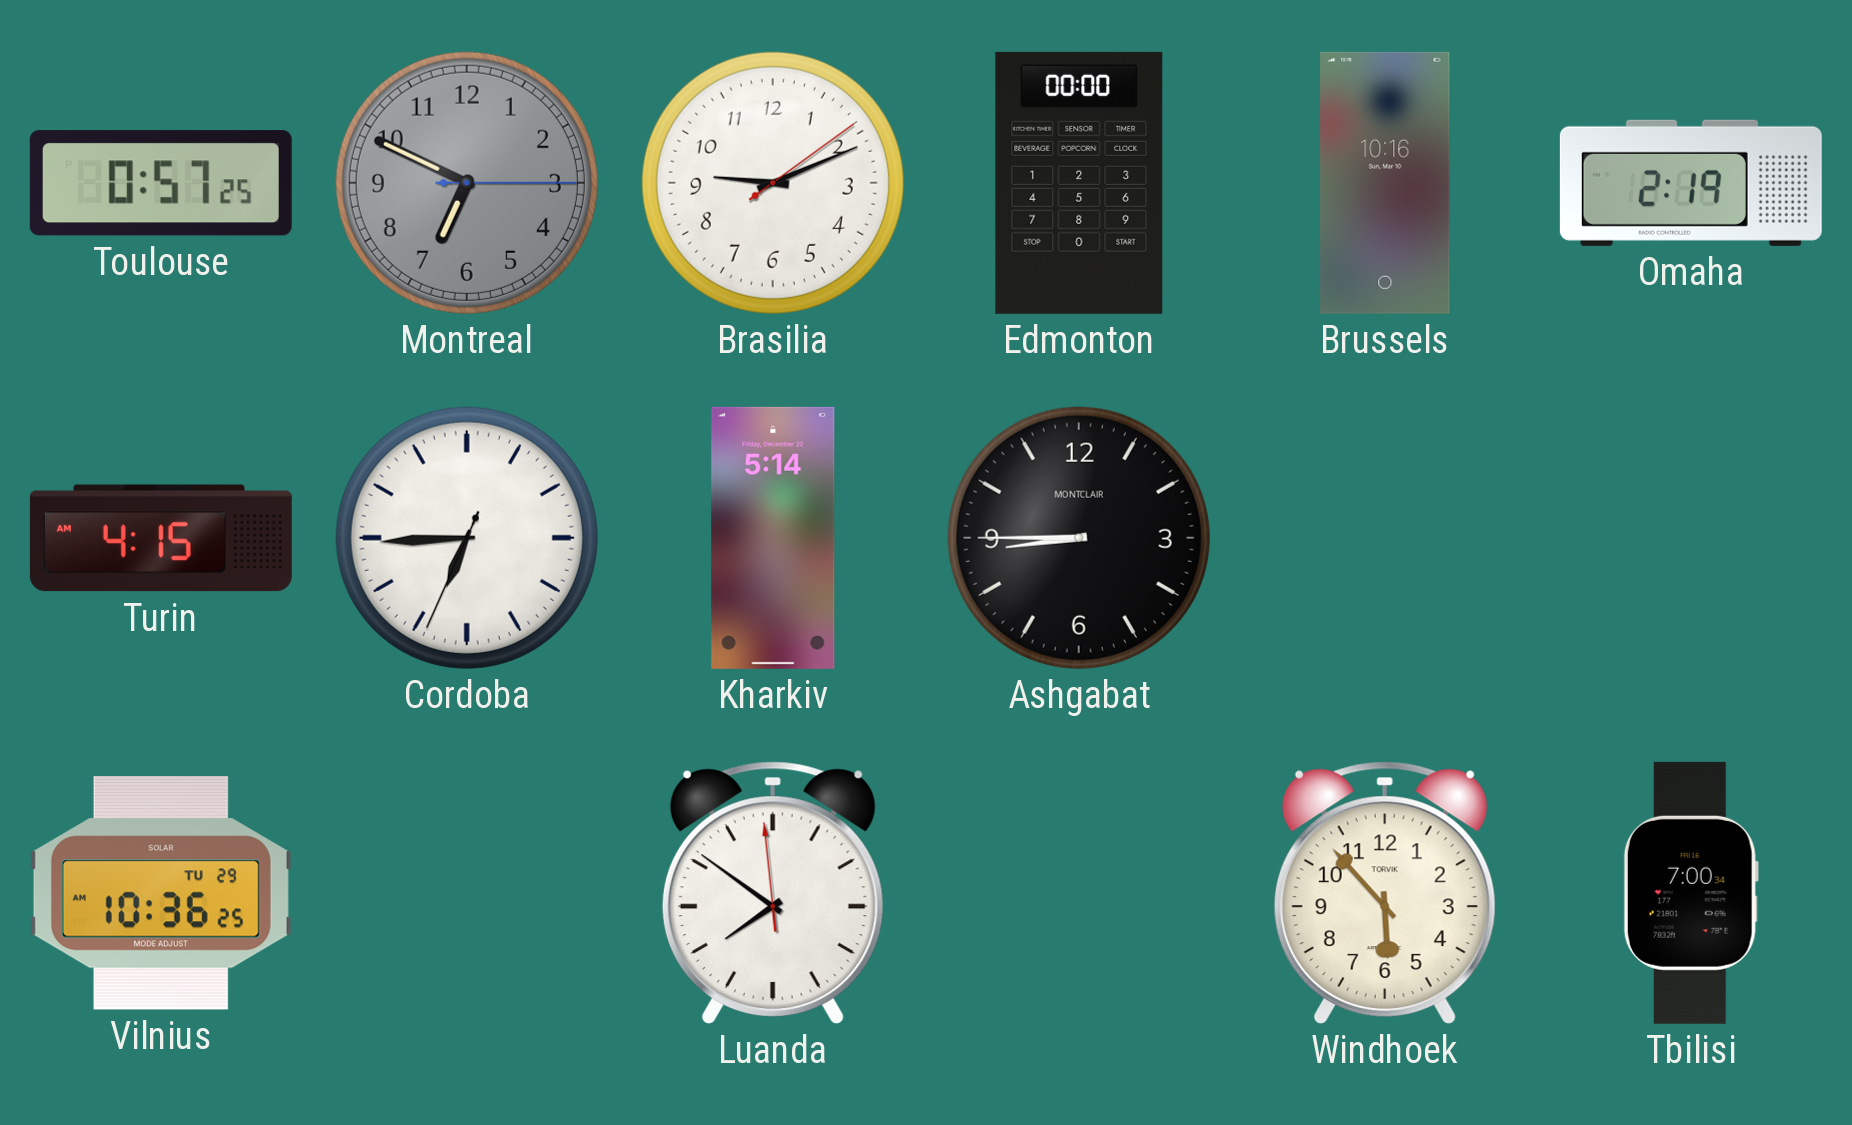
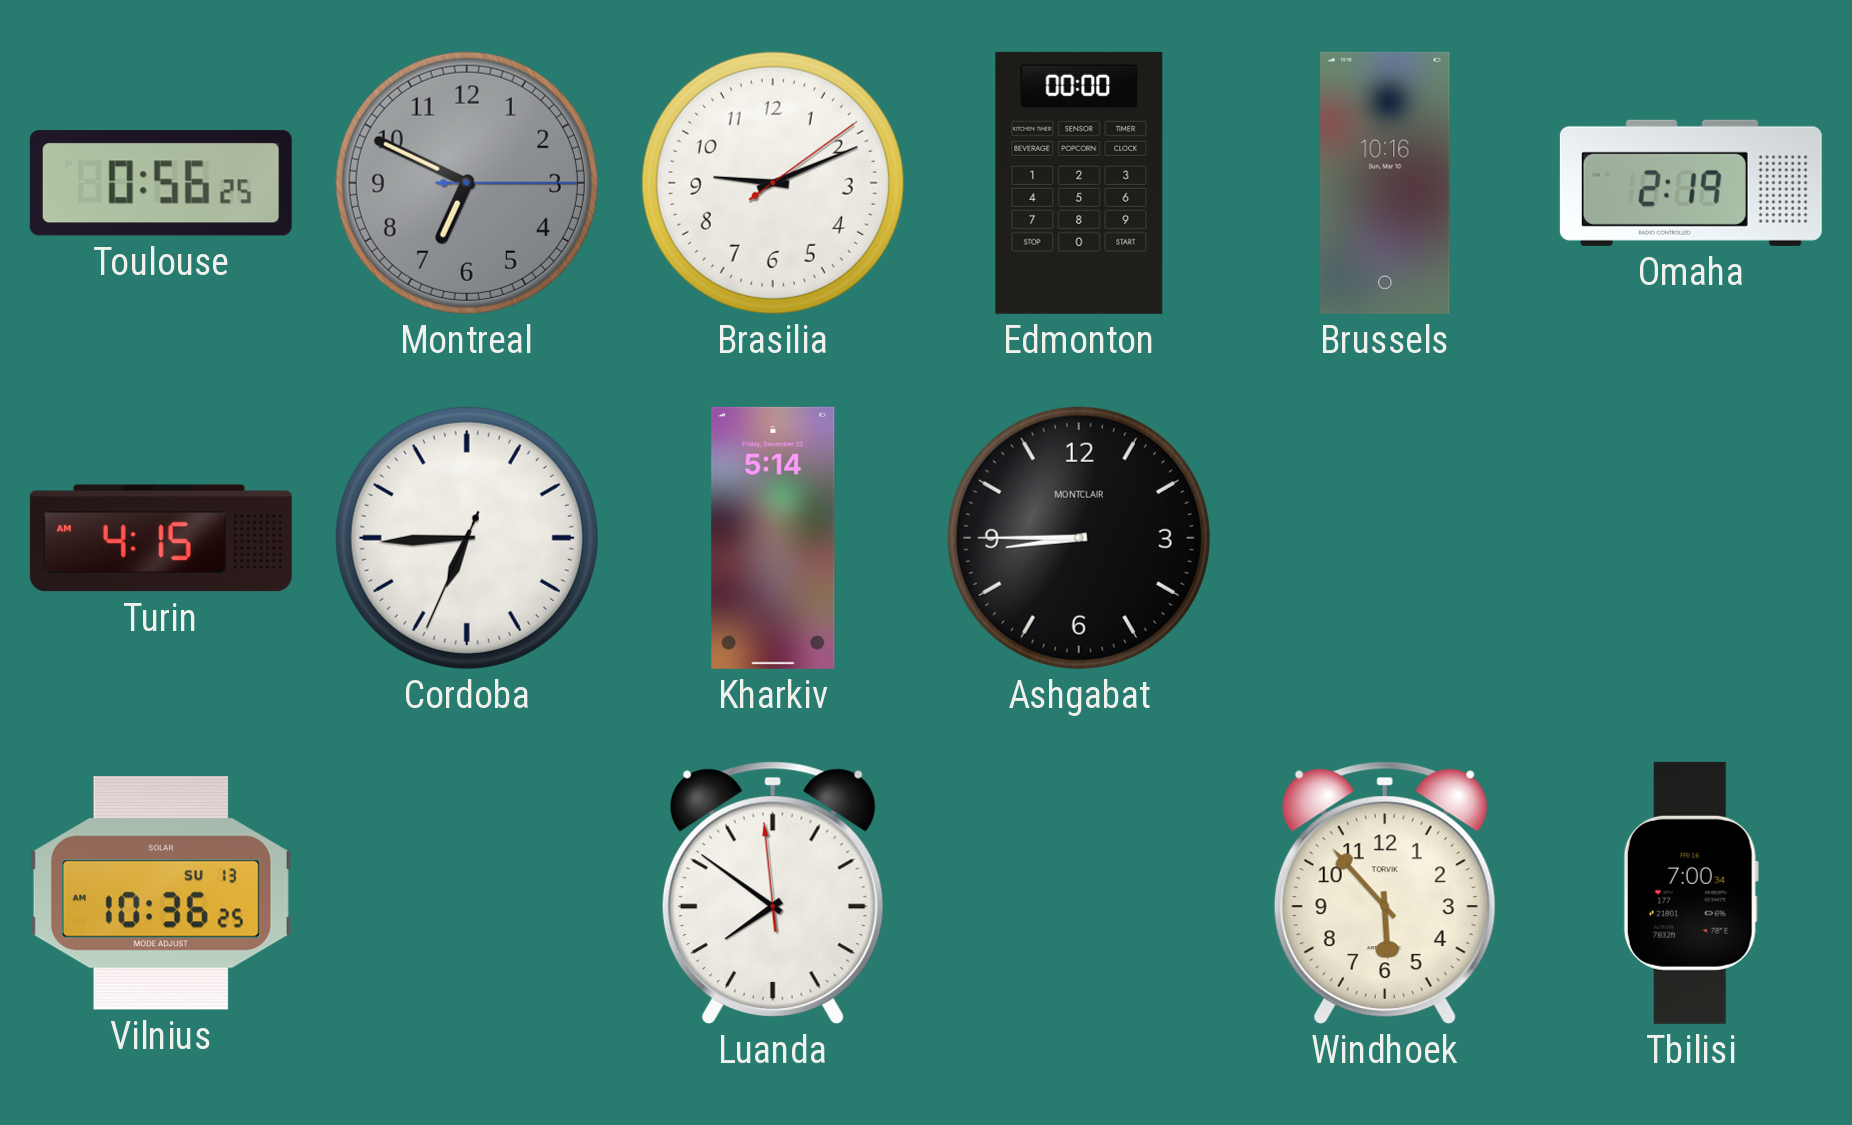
Toulouse: 0:57 -> 0:56
Vilnius date: TU 29 -> SU 13
